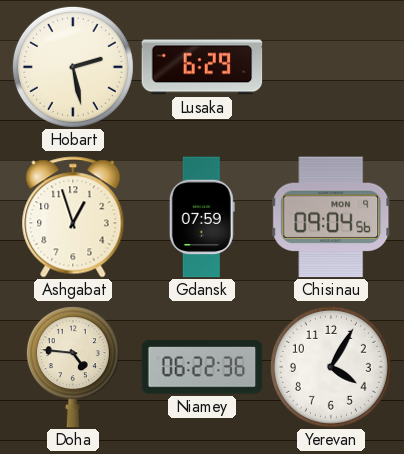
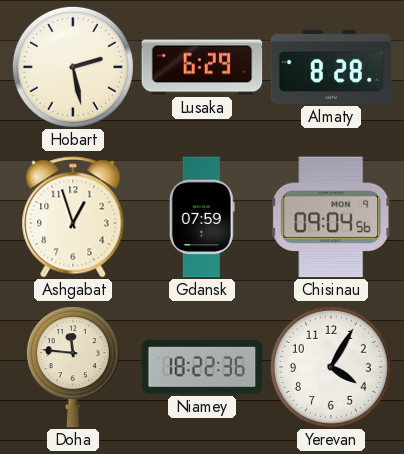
Almaty: none -> 8:28
Doha: 4:46 -> 11:46
Niamey: 06:22 -> 18:22
